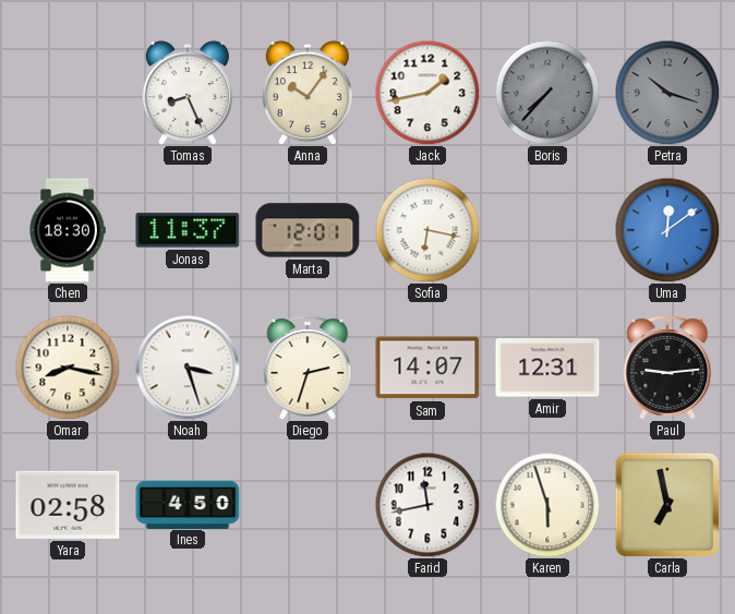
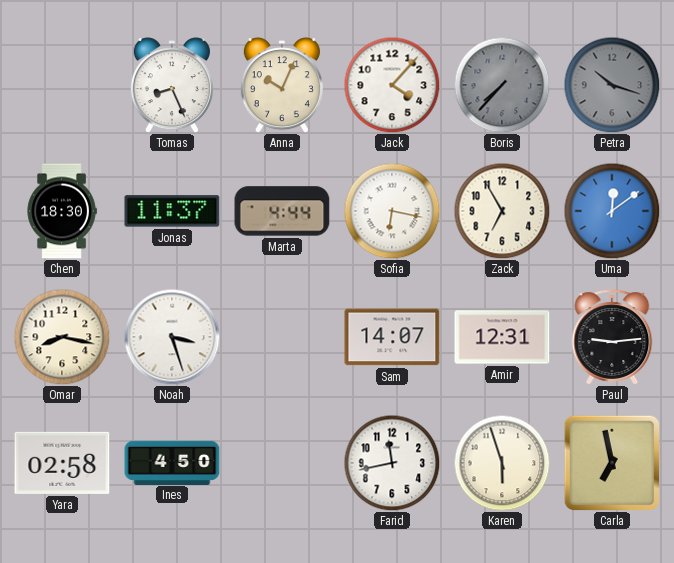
Anna: 10:06 -> 10:04
Jack: 1:43 -> 4:07
Marta: 12:01 -> 4:44
Zack: none -> 6:55
Diego: 2:33 -> none
